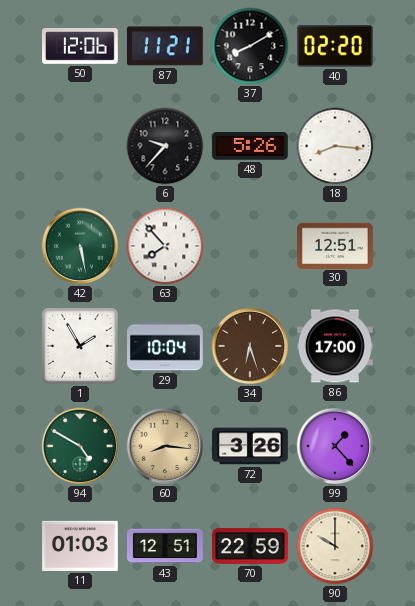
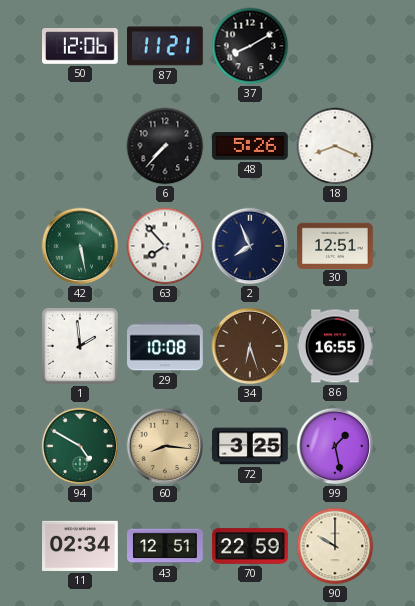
40: 02:20 -> none
6: 9:37 -> 7:37
18: 8:16 -> 8:19
2: none -> 7:56
1: 1:55 -> 1:59
29: 10:04 -> 10:08
86: 17:00 -> 16:55
72: 3:26 -> 3:25
99: 1:23 -> 1:28
11: 01:03 -> 02:34
